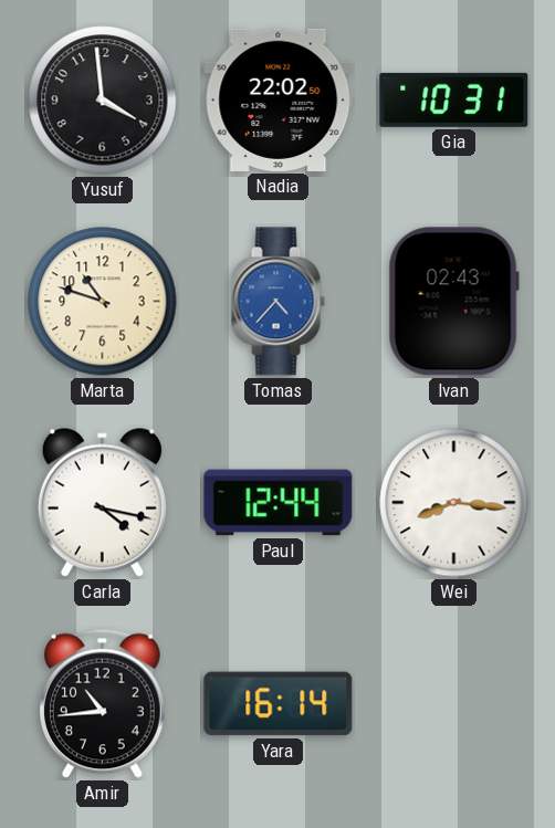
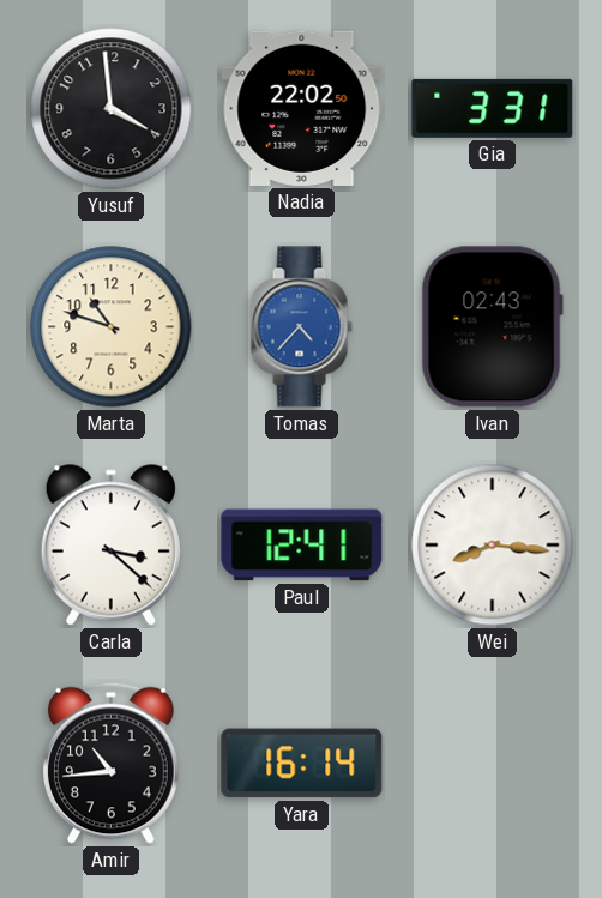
Gia: 10:31 -> 3:31
Carla: 4:17 -> 3:22
Paul: 12:44 -> 12:41
